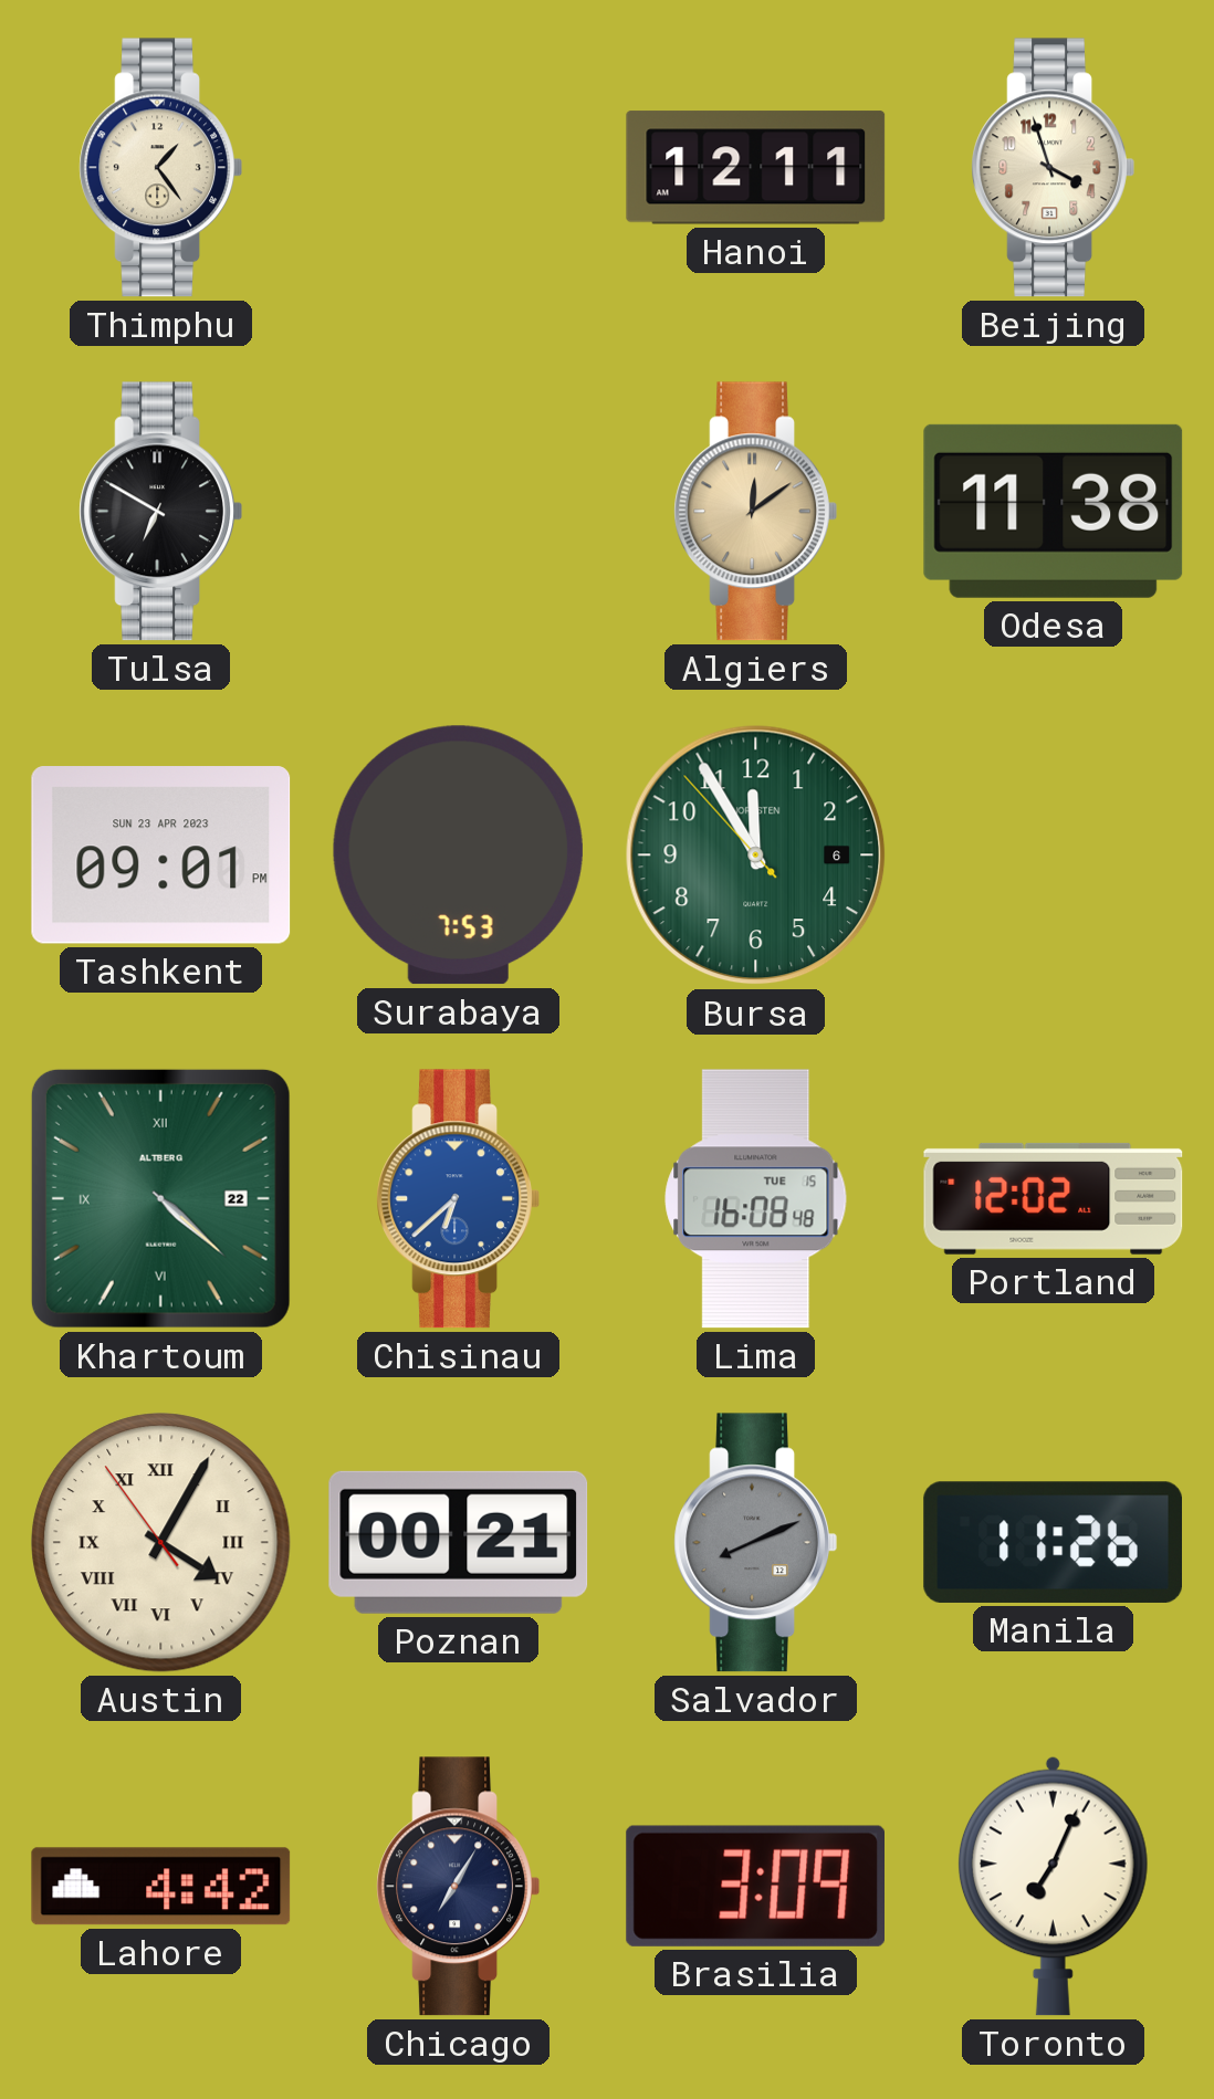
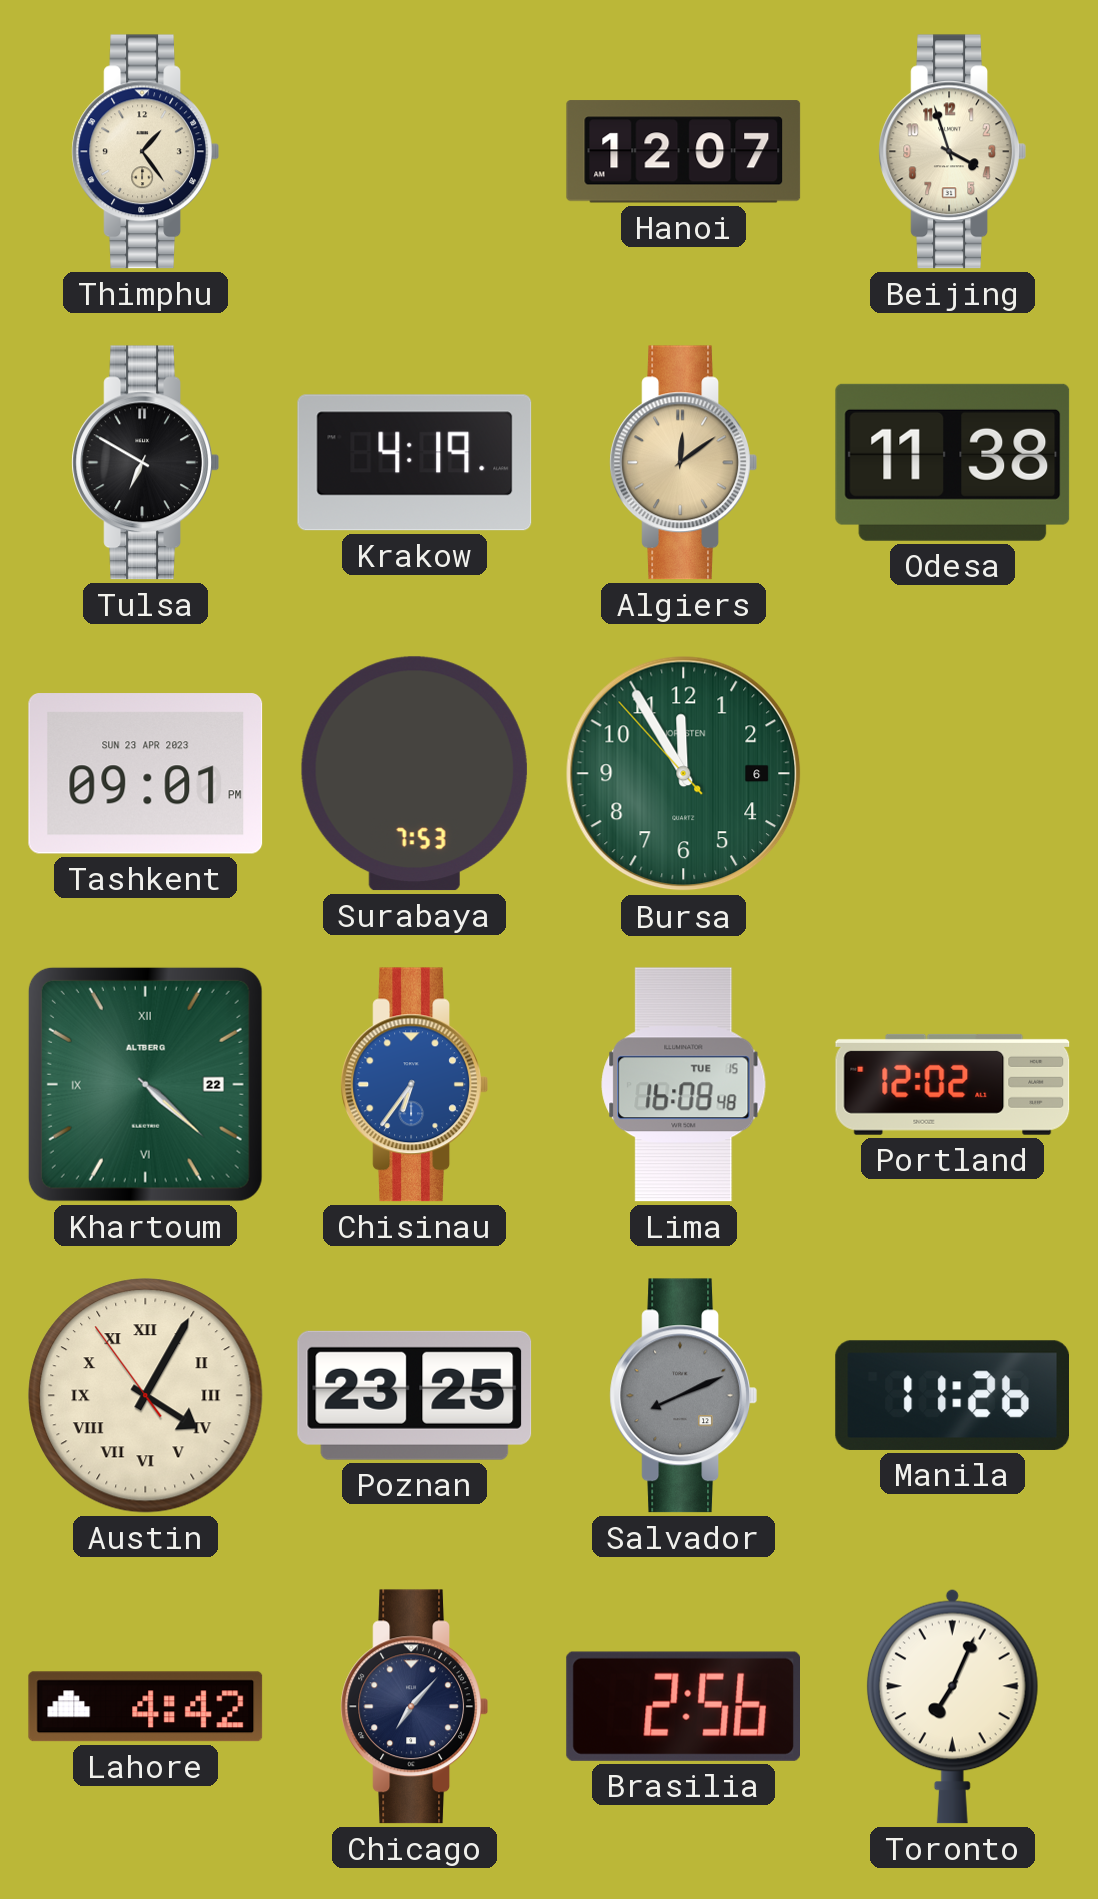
Hanoi: 12:11 -> 12:07
Krakow: none -> 4:19
Chisinau: 6:38 -> 6:36
Poznan: 00:21 -> 23:25
Chicago: 7:05 -> 7:07
Brasilia: 3:09 -> 2:56
